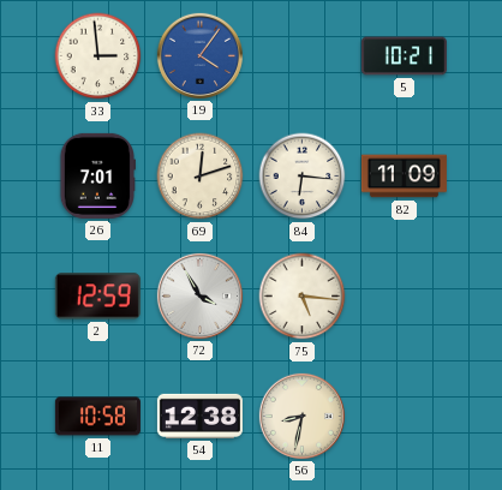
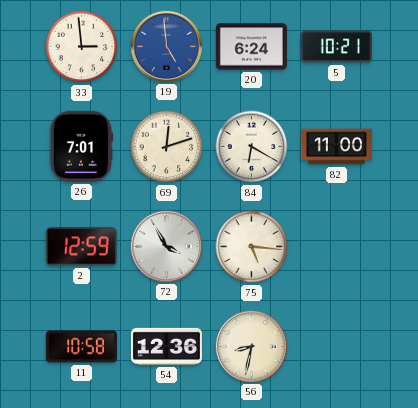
19: 4:06 -> 4:59
20: none -> 6:24
84: 6:16 -> 6:20
82: 11:09 -> 11:00
54: 12:38 -> 12:36
